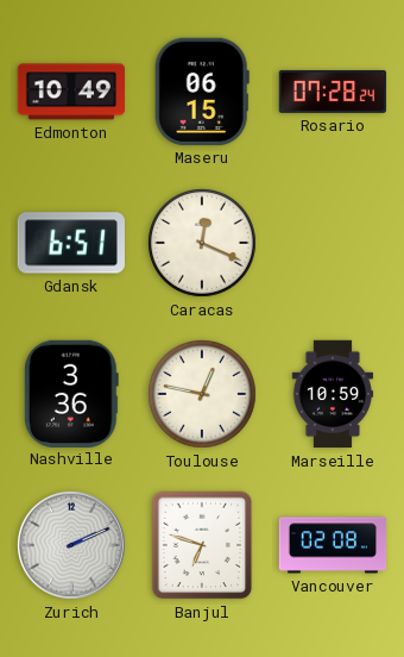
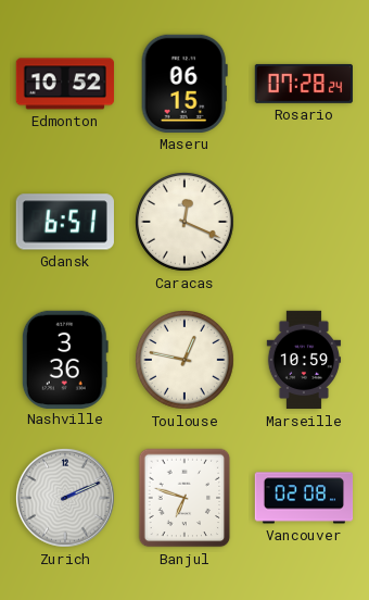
Edmonton: 10:49 -> 10:52
